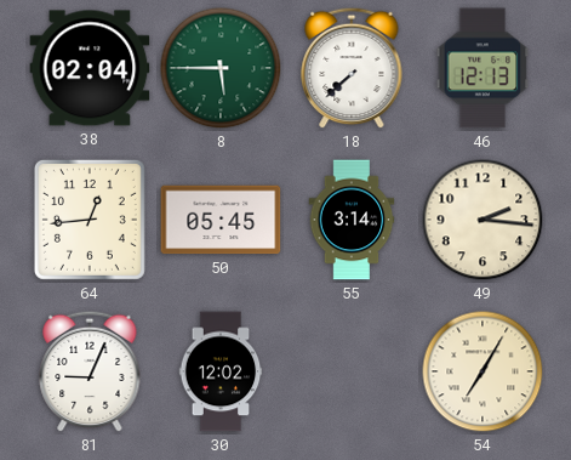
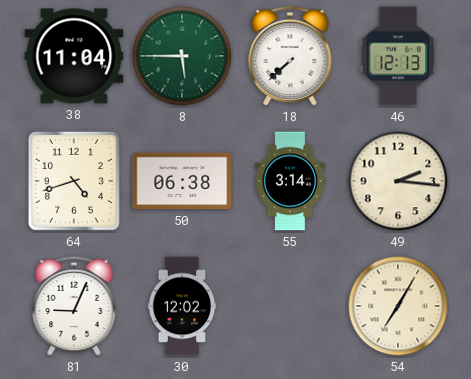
38: 02:04 -> 11:04
64: 12:44 -> 4:42
50: 05:45 -> 06:38
